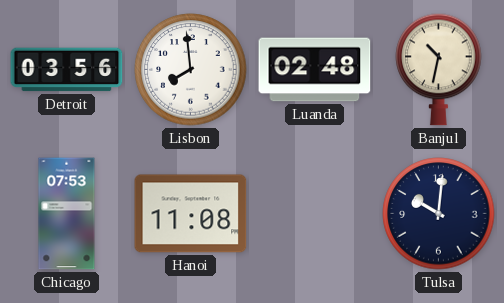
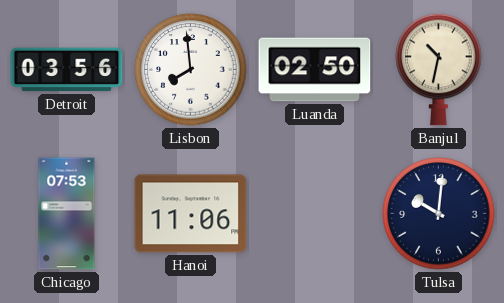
Luanda: 02:48 -> 02:50
Hanoi: 11:08 -> 11:06
